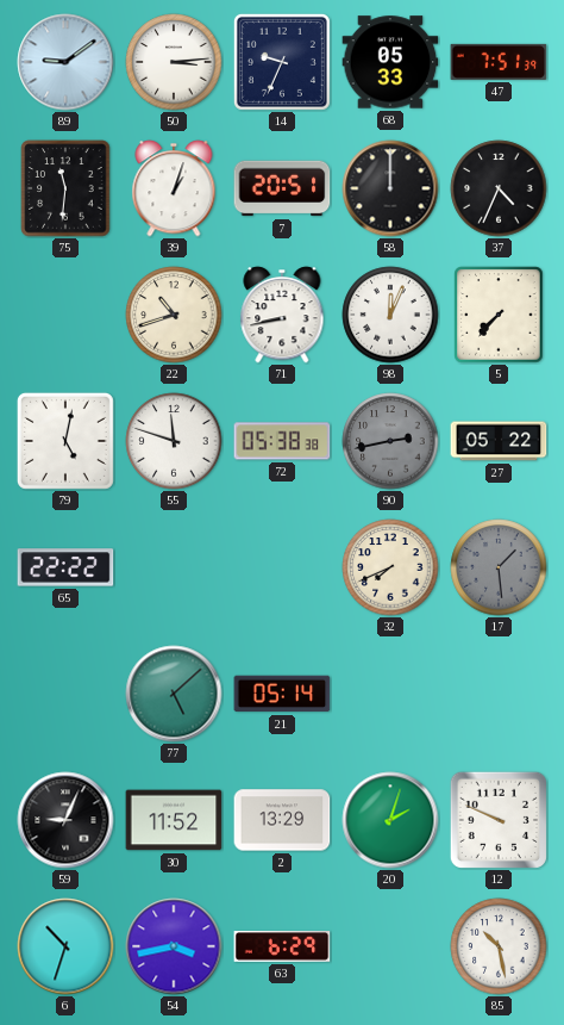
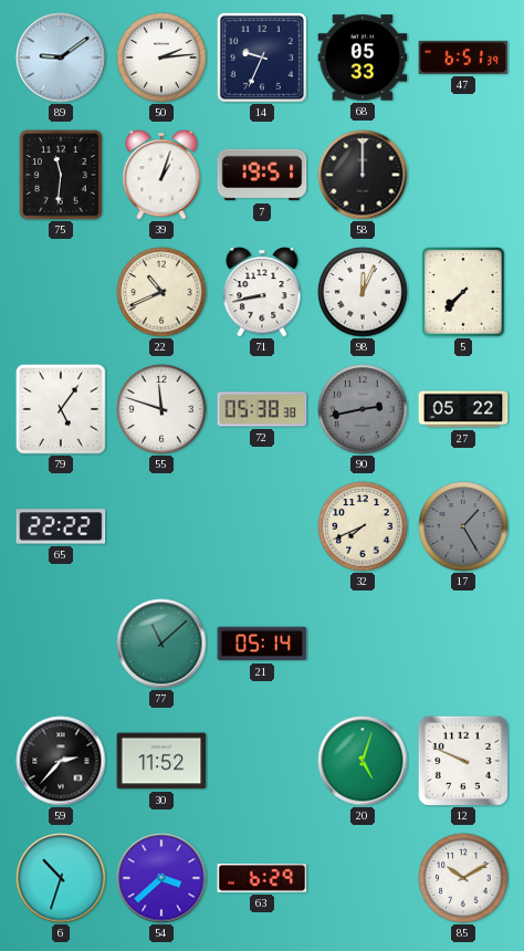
50: 3:14 -> 2:14
47: 7:51 -> 6:51
7: 20:51 -> 19:51
37: 4:34 -> none
22: 10:42 -> 10:41
79: 5:02 -> 5:06
17: 1:29 -> 1:25
77: 5:08 -> 11:08
59: 9:04 -> 2:37
2: 13:29 -> none
20: 2:03 -> 5:03
54: 3:43 -> 3:38
85: 10:28 -> 10:10
